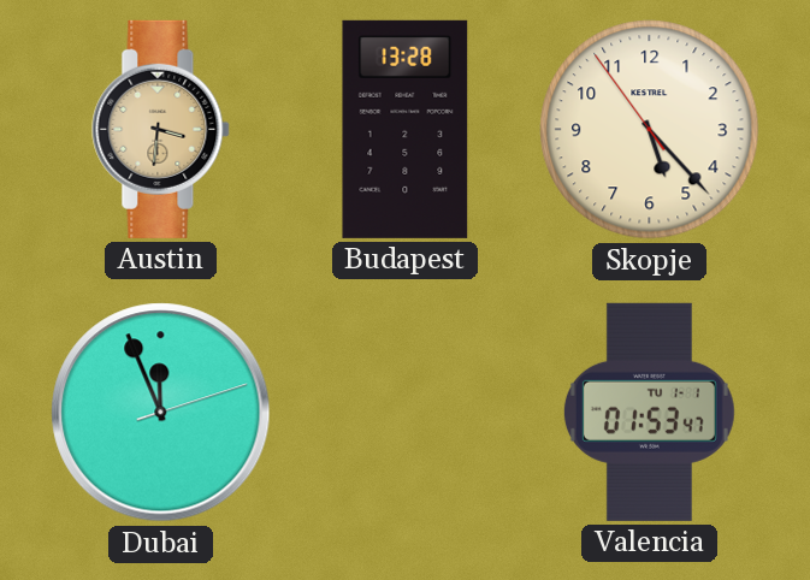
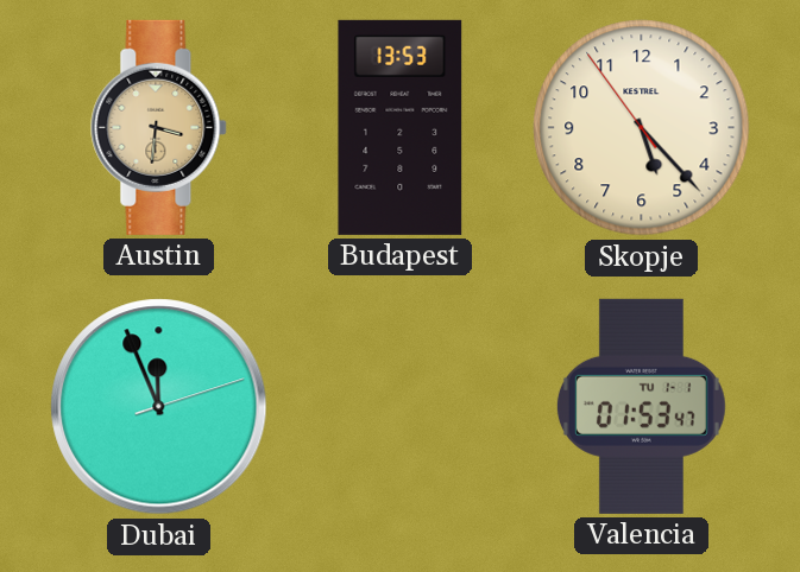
Budapest: 13:28 -> 13:53
